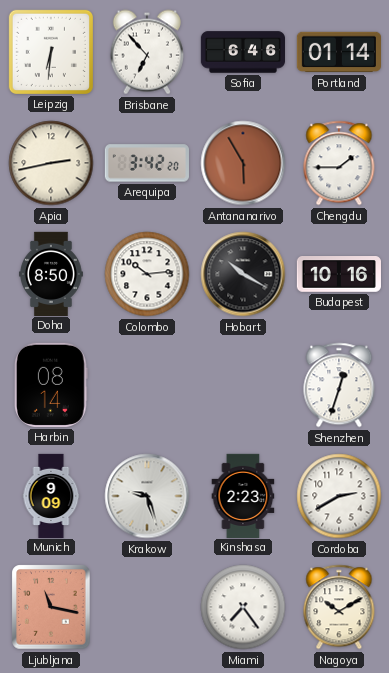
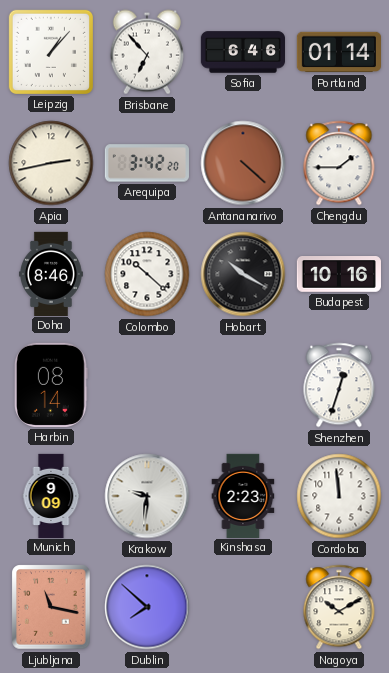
Leipzig: 6:31 -> 1:07
Antananarivo: 5:55 -> 4:22
Doha: 8:50 -> 8:46
Colombo: 10:14 -> 10:22
Krakow: 9:27 -> 9:31
Cordoba: 2:40 -> 11:59
Dublin: none -> 7:52
Miami: 7:24 -> none
